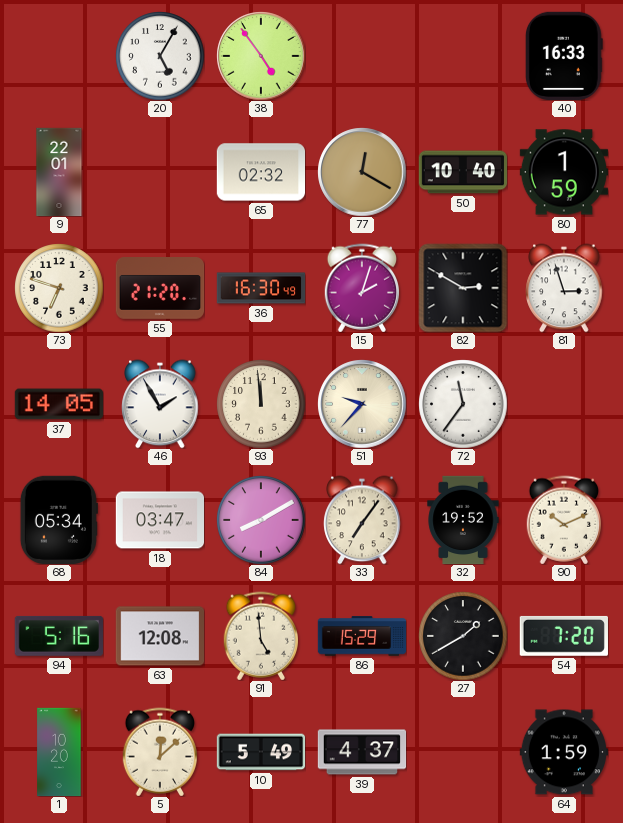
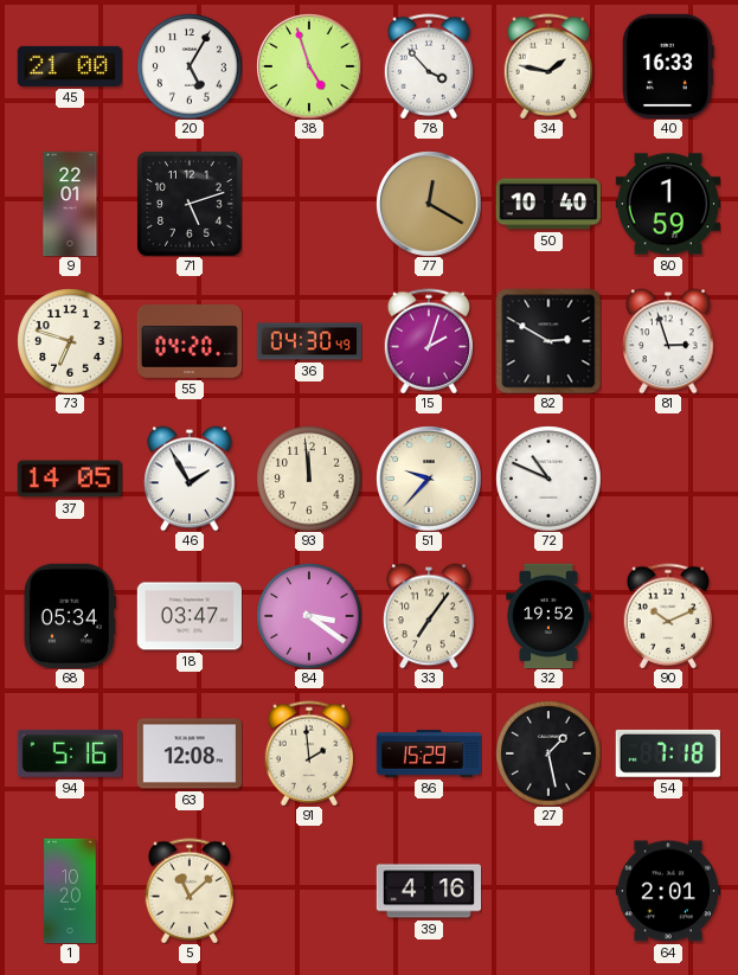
45: none -> 21:00
38: 4:54 -> 4:57
78: none -> 3:53
34: none -> 1:47
71: none -> 5:12
65: 02:32 -> none
55: 21:20 -> 04:20
36: 16:30 -> 04:30
72: 11:36 -> 10:49
84: 8:10 -> 3:21
91: 4:59 -> 1:59
27: 1:40 -> 1:28
54: 7:20 -> 7:18
5: 12:08 -> 11:08
10: 5:49 -> none
39: 4:37 -> 4:16
64: 1:59 -> 2:01
